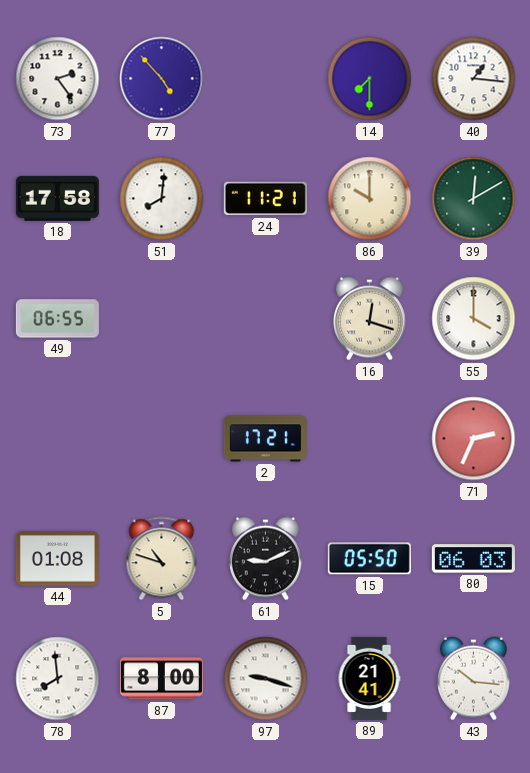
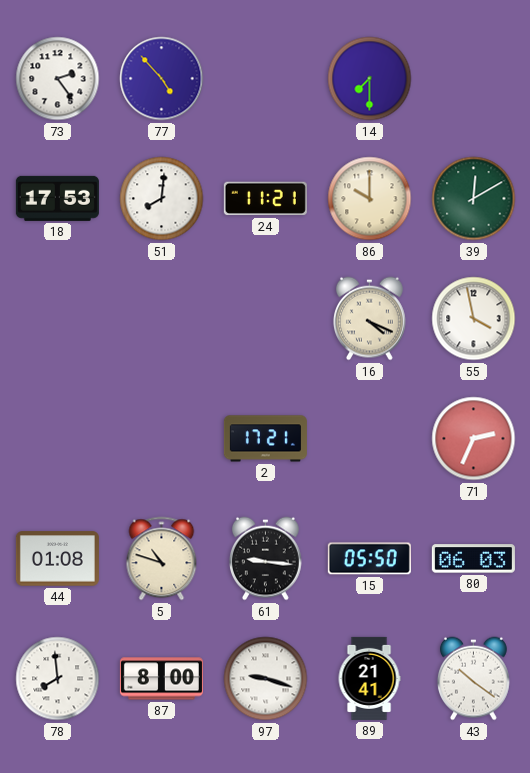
40: 1:16 -> none
18: 17:58 -> 17:53
49: 06:55 -> none
16: 12:18 -> 4:19
55: 4:00 -> 3:58
61: 9:11 -> 9:16
43: 10:16 -> 10:21
